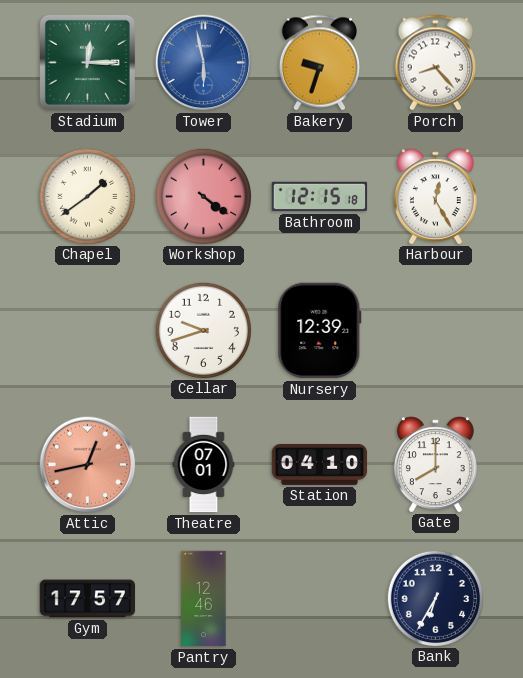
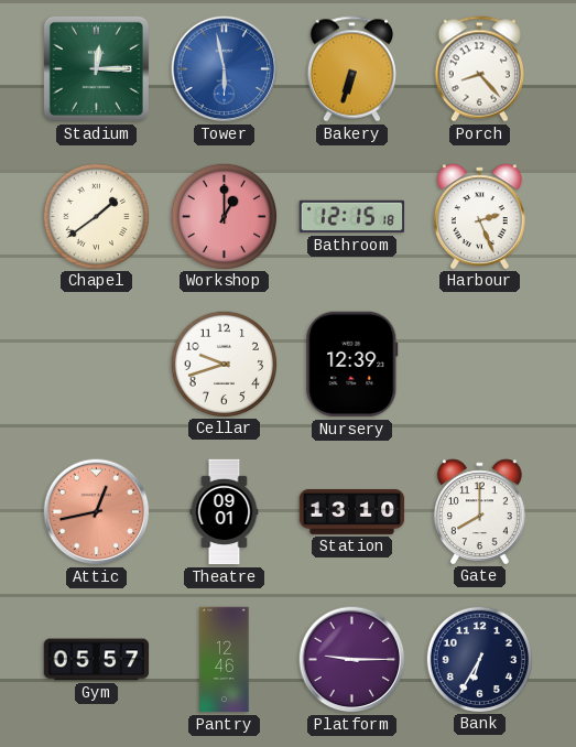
Bakery: 9:33 -> 6:33
Workshop: 4:21 -> 1:00
Harbour: 12:25 -> 2:26
Theatre: 07:01 -> 09:01
Station: 04:10 -> 13:10
Gym: 17:57 -> 05:57
Platform: none -> 9:15
